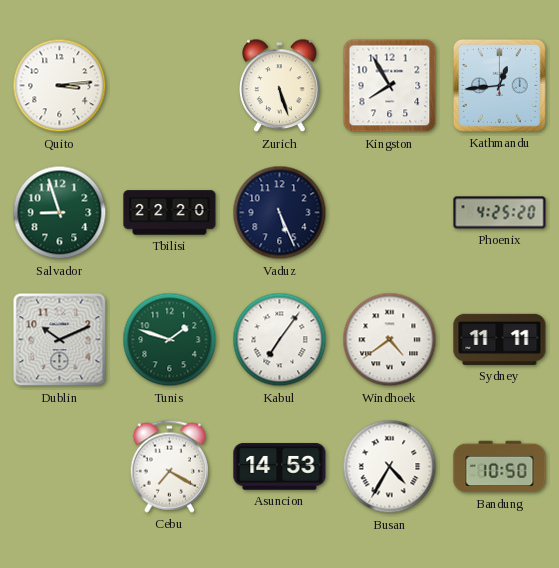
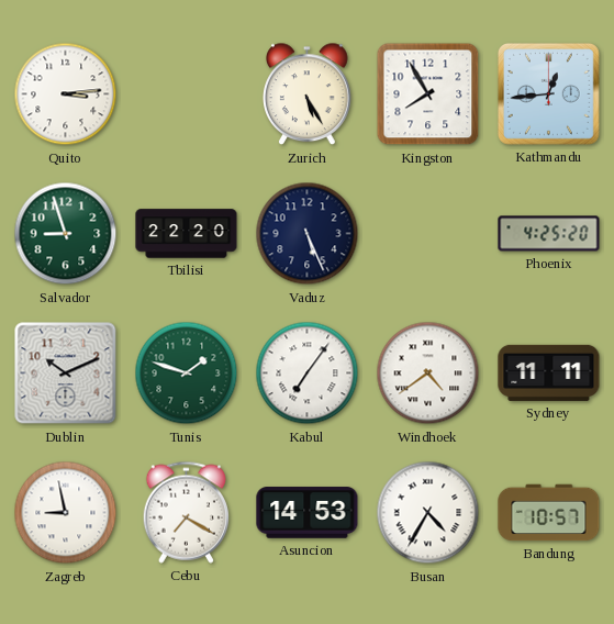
Zurich: 5:27 -> 5:25
Zagreb: none -> 8:58
Bandung: 10:50 -> 10:57
